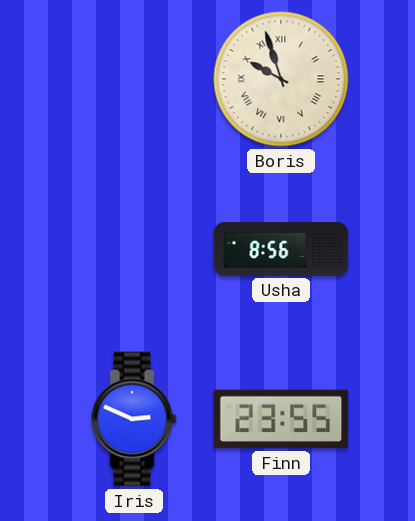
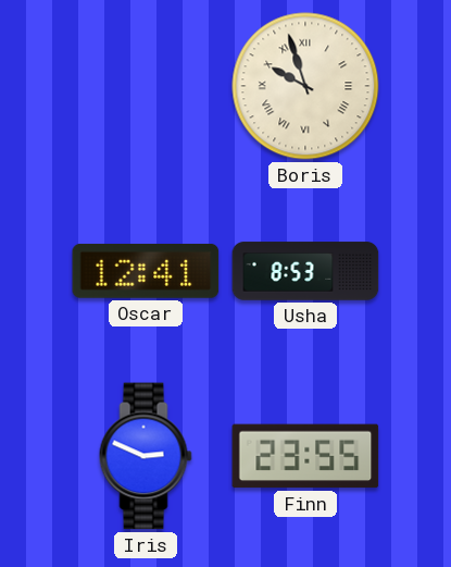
Oscar: none -> 12:41
Usha: 8:56 -> 8:53
